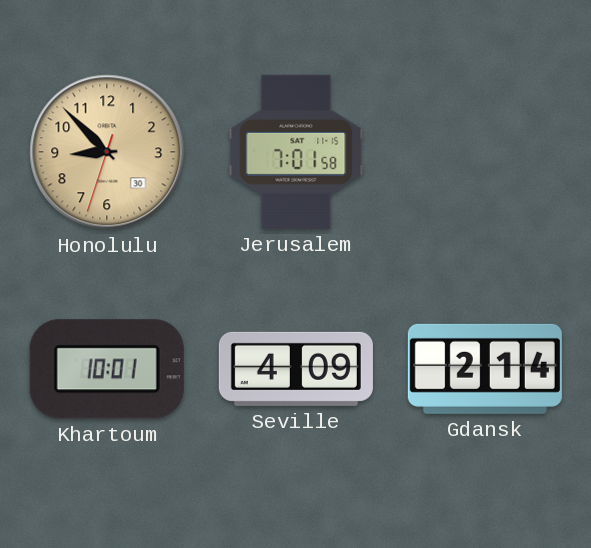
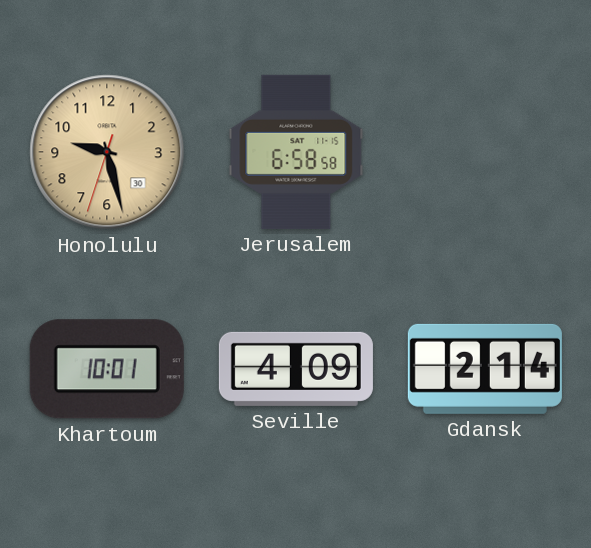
Honolulu: 8:52 -> 9:27
Jerusalem: 7:01 -> 6:58
